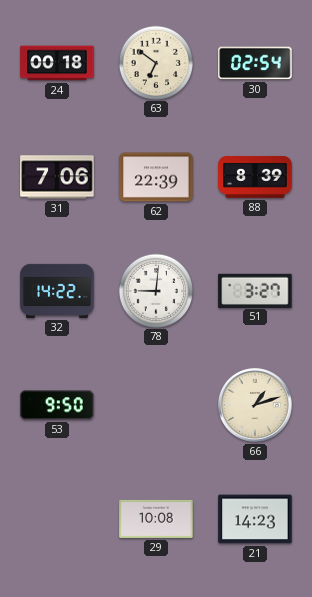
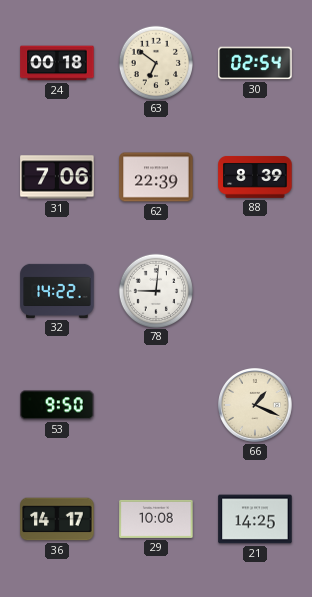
51: 3:27 -> none
66: 1:12 -> 1:19
36: none -> 14:17
21: 14:23 -> 14:25
